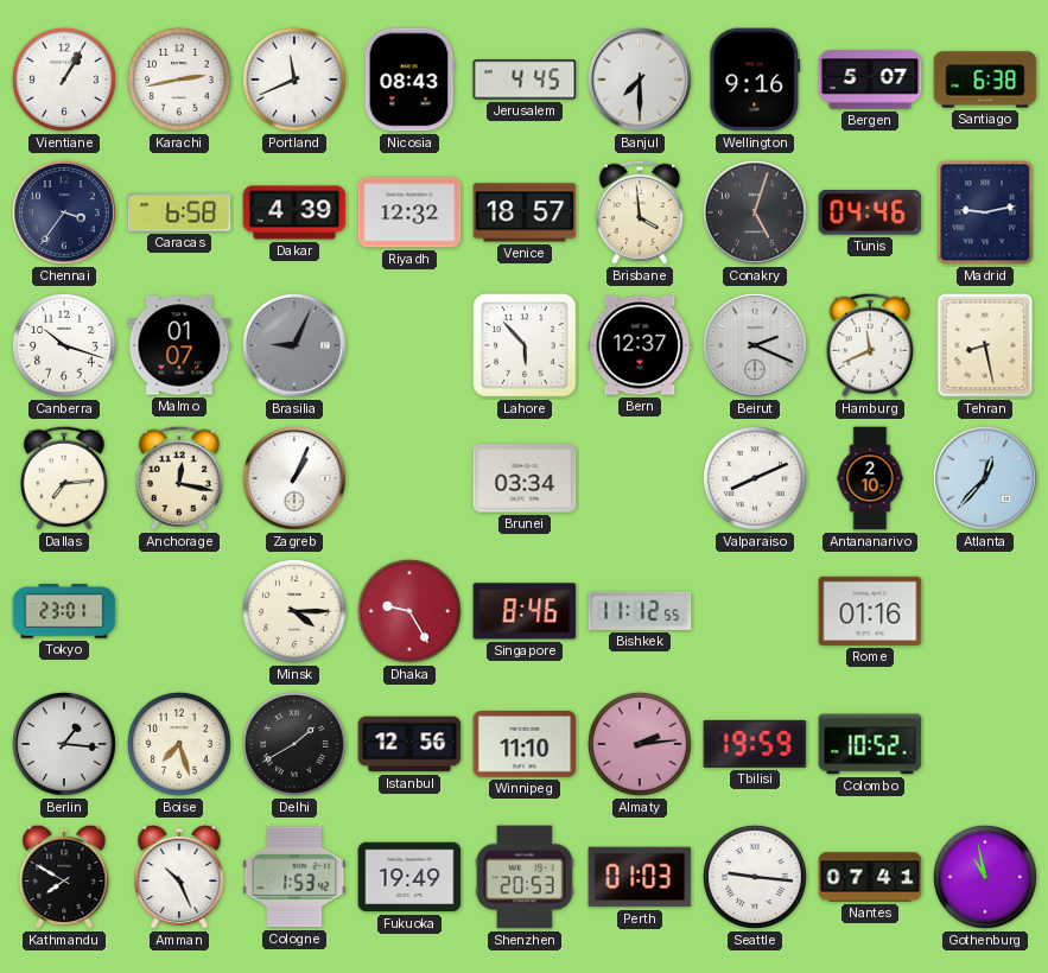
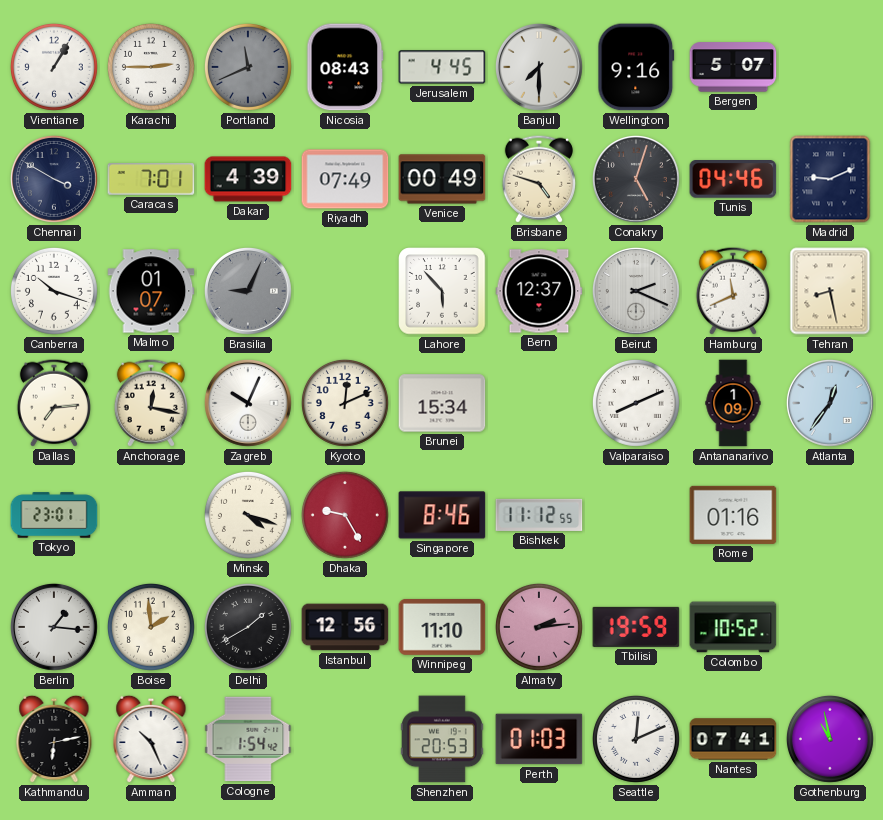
Karachi: 2:43 -> 2:45
Portland dial: white -> grey
Santiago: 6:38 -> none
Chennai: 3:36 -> 3:50
Caracas: 6:58 -> 7:01
Riyadh: 12:32 -> 07:49
Venice: 18:57 -> 00:49
Brisbane: 3:59 -> 4:48
Madrid: 9:13 -> 9:11
Zagreb: 1:04 -> 10:04
Kyoto: none -> 12:11
Brunei: 03:34 -> 15:34
Antananarivo: 2:10 -> 1:09
Atlanta: 12:37 -> 12:36
Minsk: 4:15 -> 4:18
Boise: 7:27 -> 1:59
Kathmandu: 7:50 -> 6:13
Cologne: 1:53 -> 1:54
Fukuoka: 19:49 -> none
Seattle: 9:16 -> 12:11
